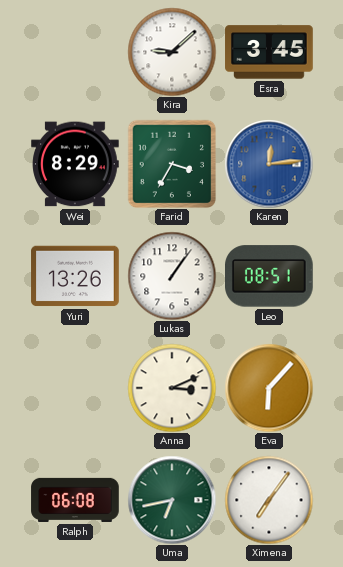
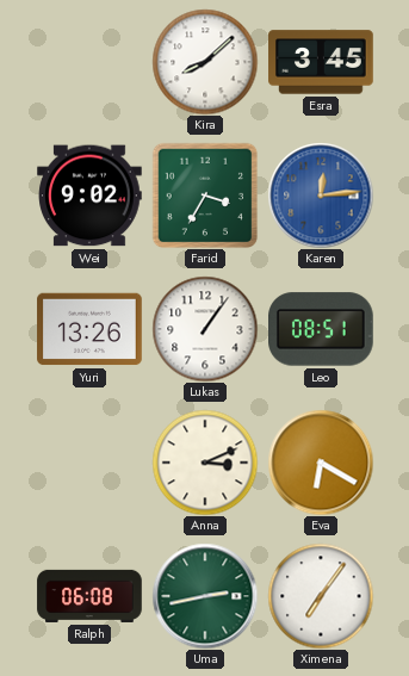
Kira: 9:08 -> 8:08
Wei: 8:29 -> 9:02
Eva: 6:07 -> 6:20
Uma: 6:43 -> 2:43
